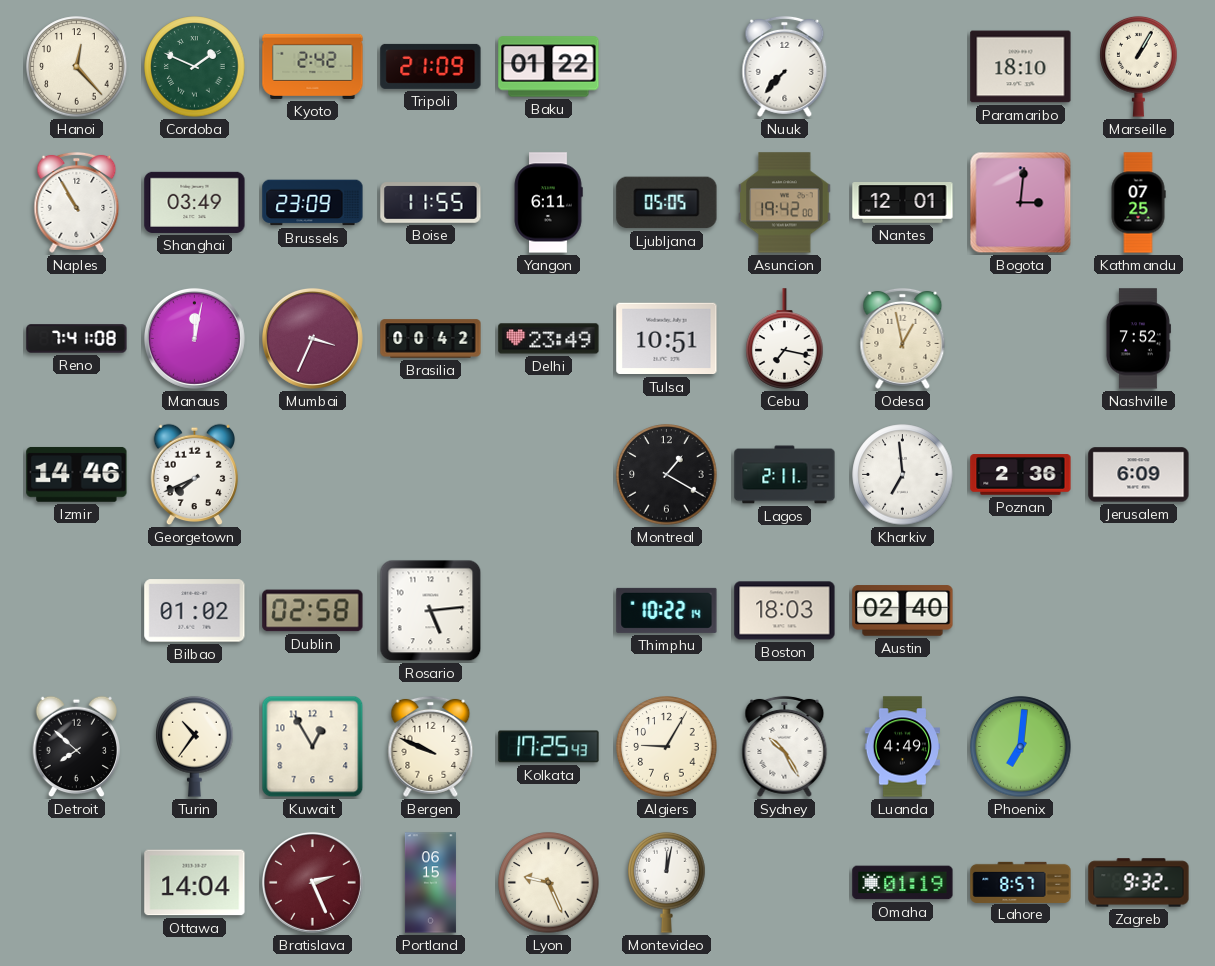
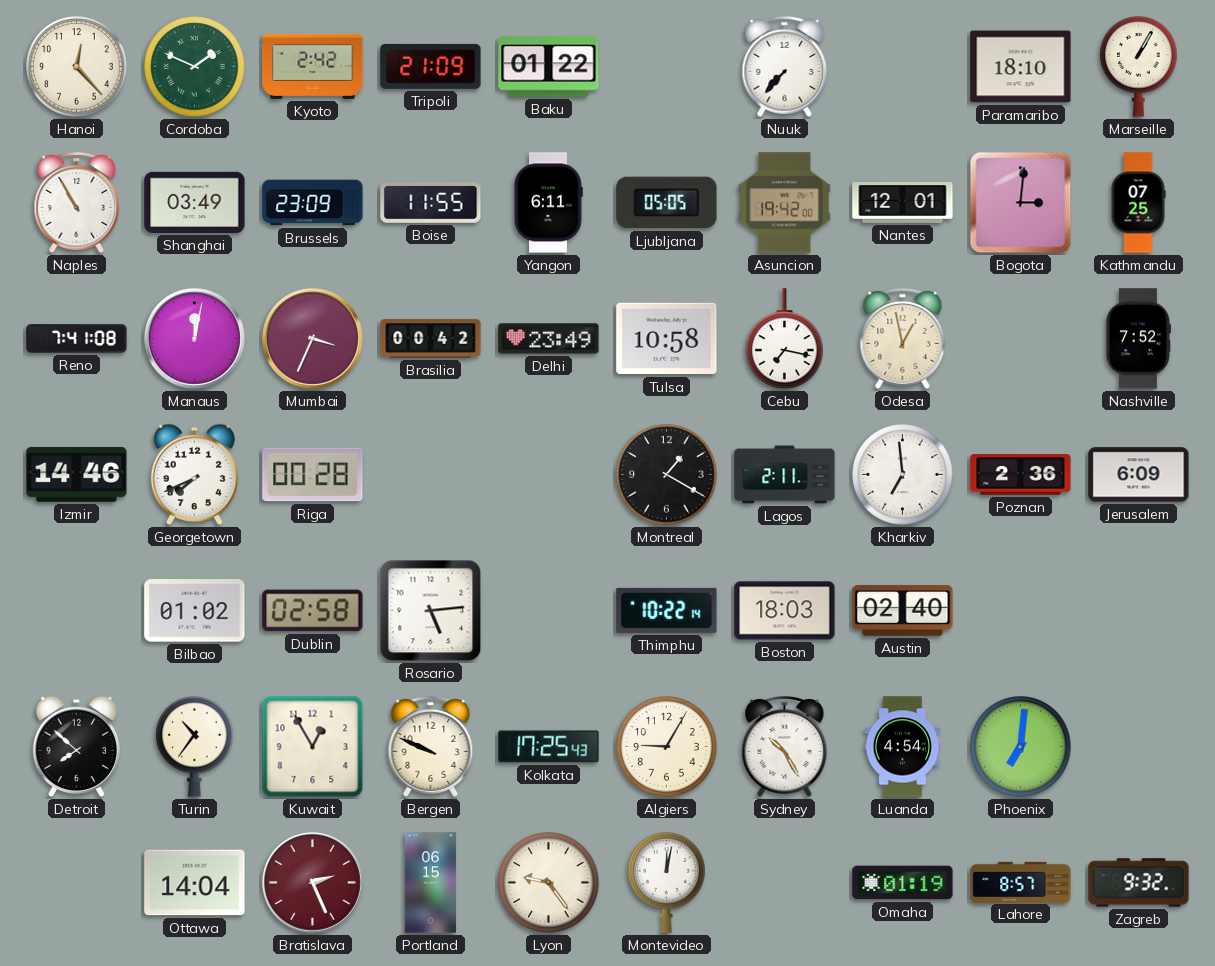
Tulsa: 10:51 -> 10:58
Riga: none -> 00:28
Luanda: 4:49 -> 4:54
Lyon: 9:26 -> 9:24
